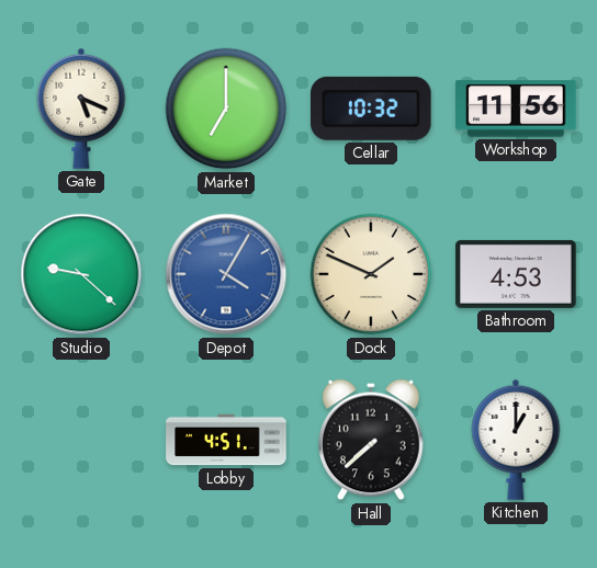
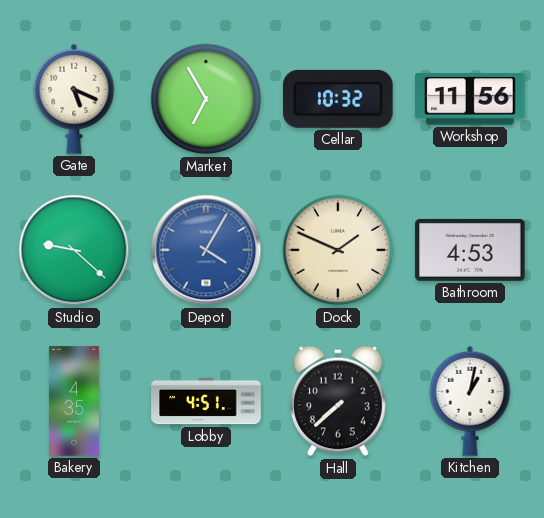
Market: 7:00 -> 6:55
Bakery: none -> 4:35
Kitchen: 1:00 -> 1:02
